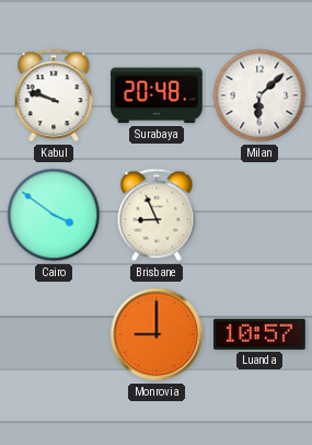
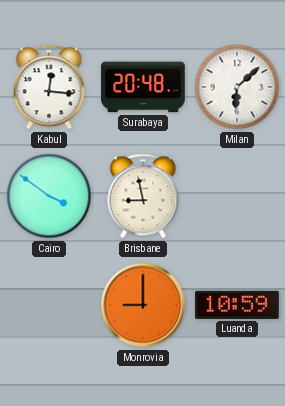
Kabul: 9:48 -> 12:16
Brisbane: 8:56 -> 8:58
Luanda: 10:57 -> 10:59
